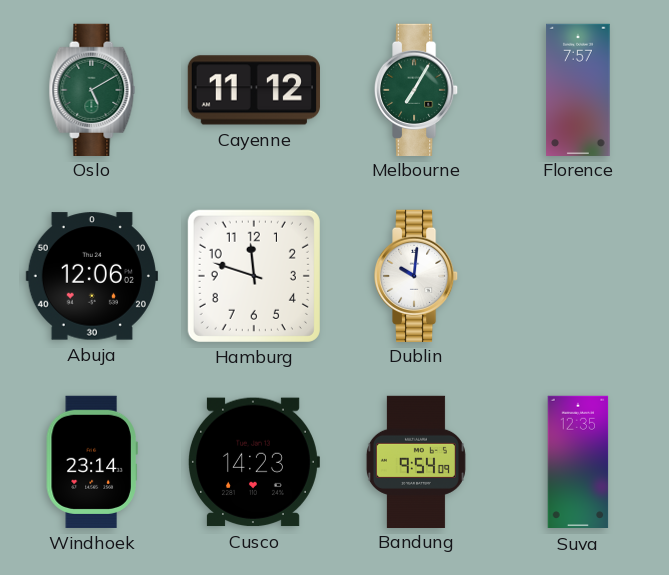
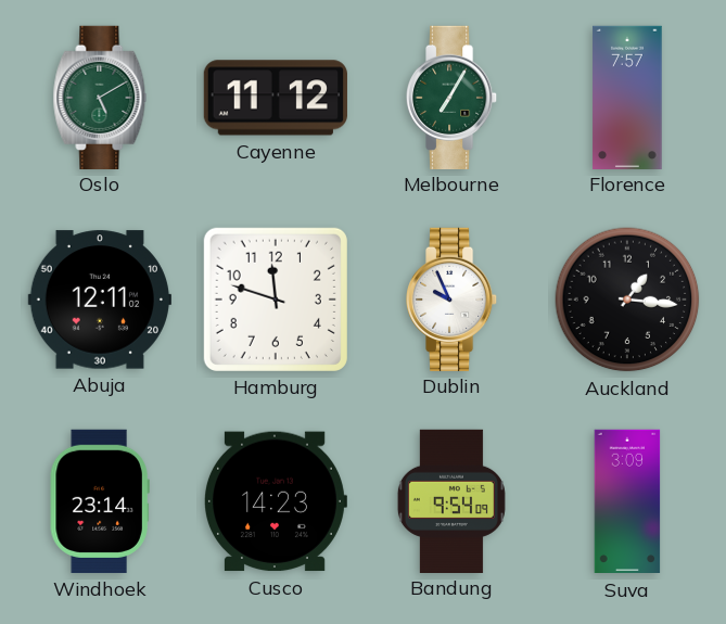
Abuja: 12:06 -> 12:11
Dublin: 10:01 -> 9:56
Auckland: none -> 1:16
Suva: 12:35 -> 3:09
